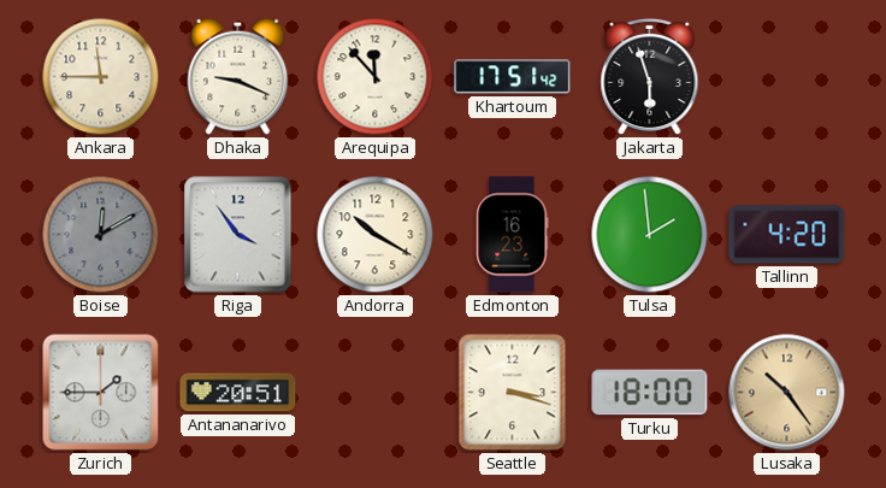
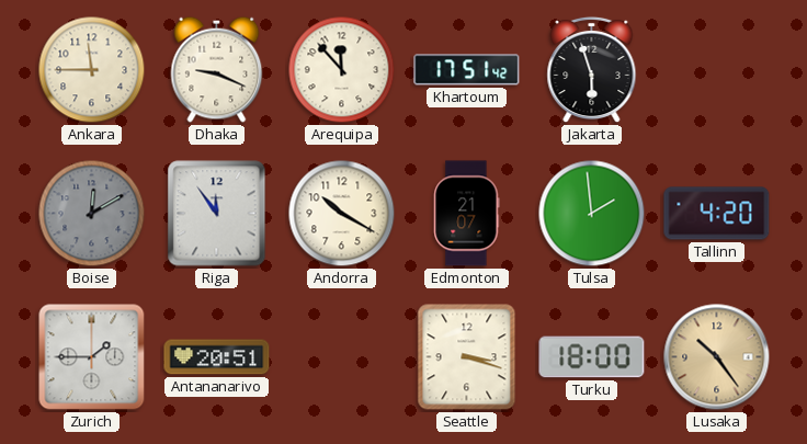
Riga: 3:54 -> 11:54
Edmonton: 16:23 -> 21:07
